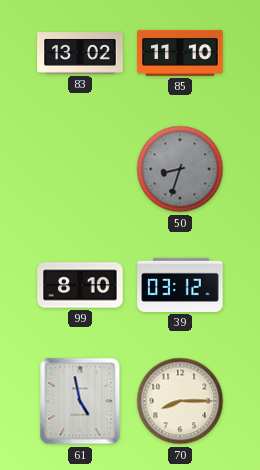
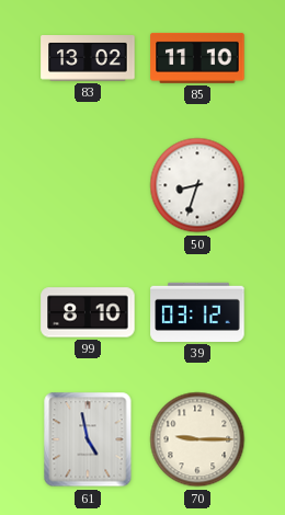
50 dial: grey -> white
70: 8:15 -> 9:15
